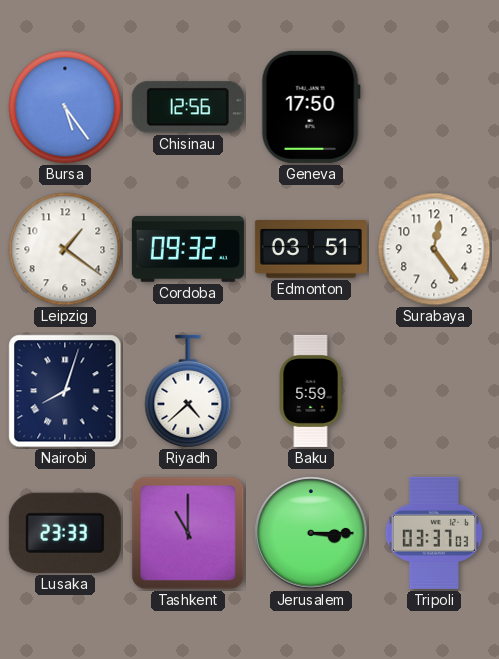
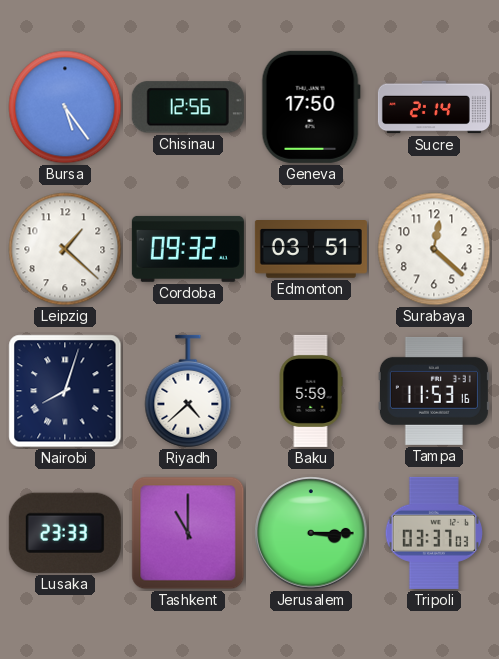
Sucre: none -> 2:14
Leipzig: 1:21 -> 1:22
Surabaya: 12:24 -> 12:22
Tampa: none -> 11:53
